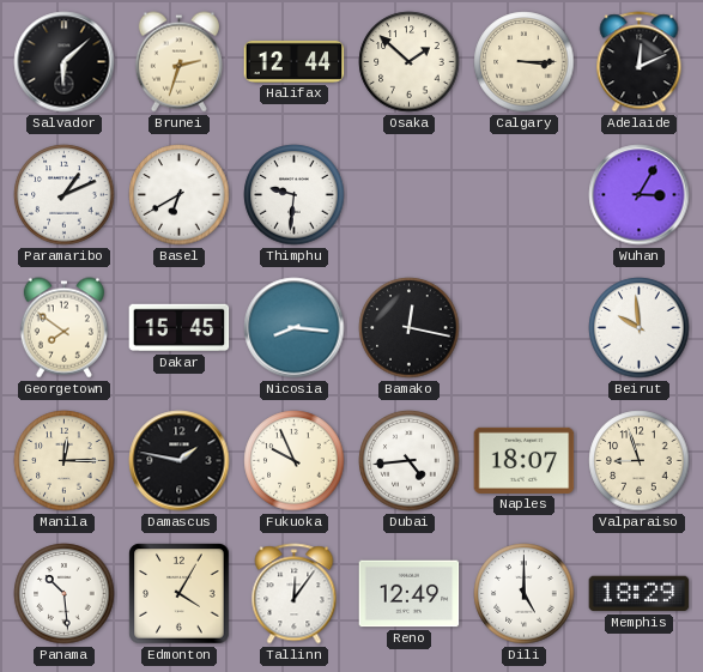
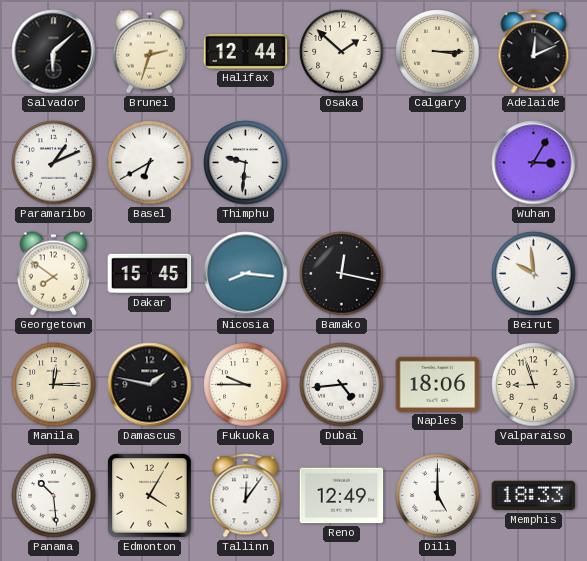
Fukuoka: 9:56 -> 9:45
Naples: 18:07 -> 18:06
Memphis: 18:29 -> 18:33
